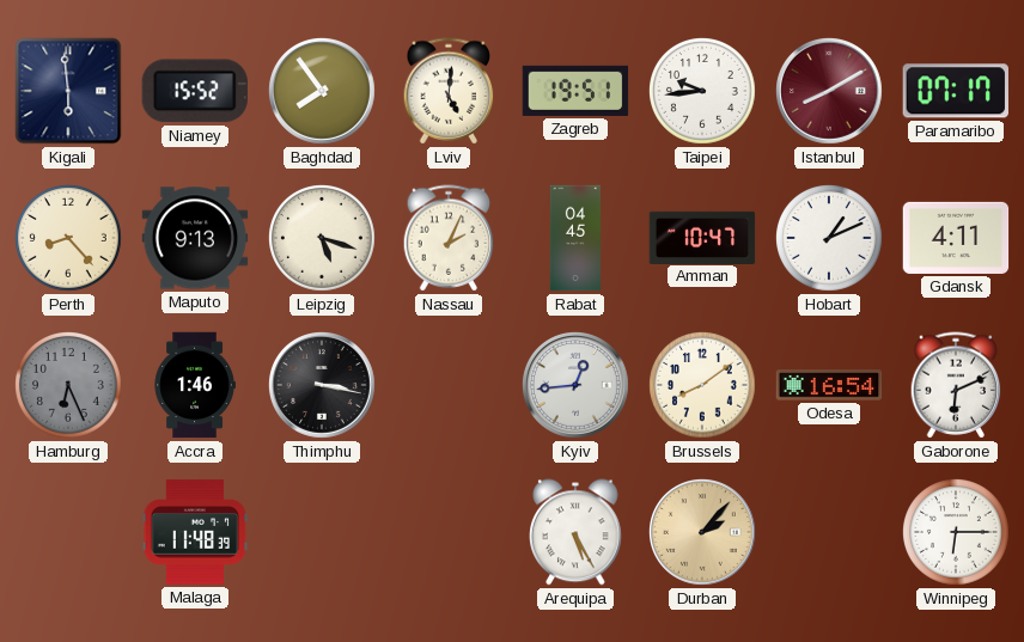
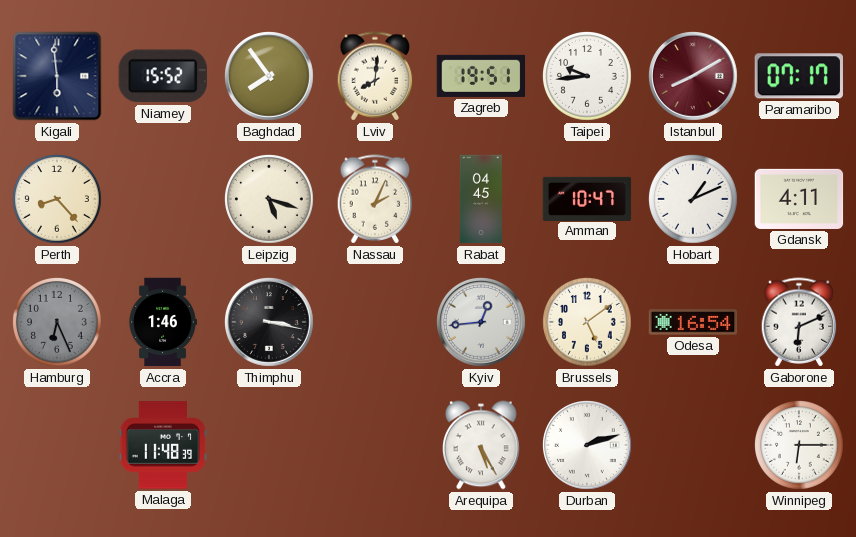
Lviv: 5:01 -> 8:01
Maputo: 9:13 -> none
Brussels: 8:09 -> 5:09
Durban: 2:07 -> 2:12
Durban dial: champagne -> white
